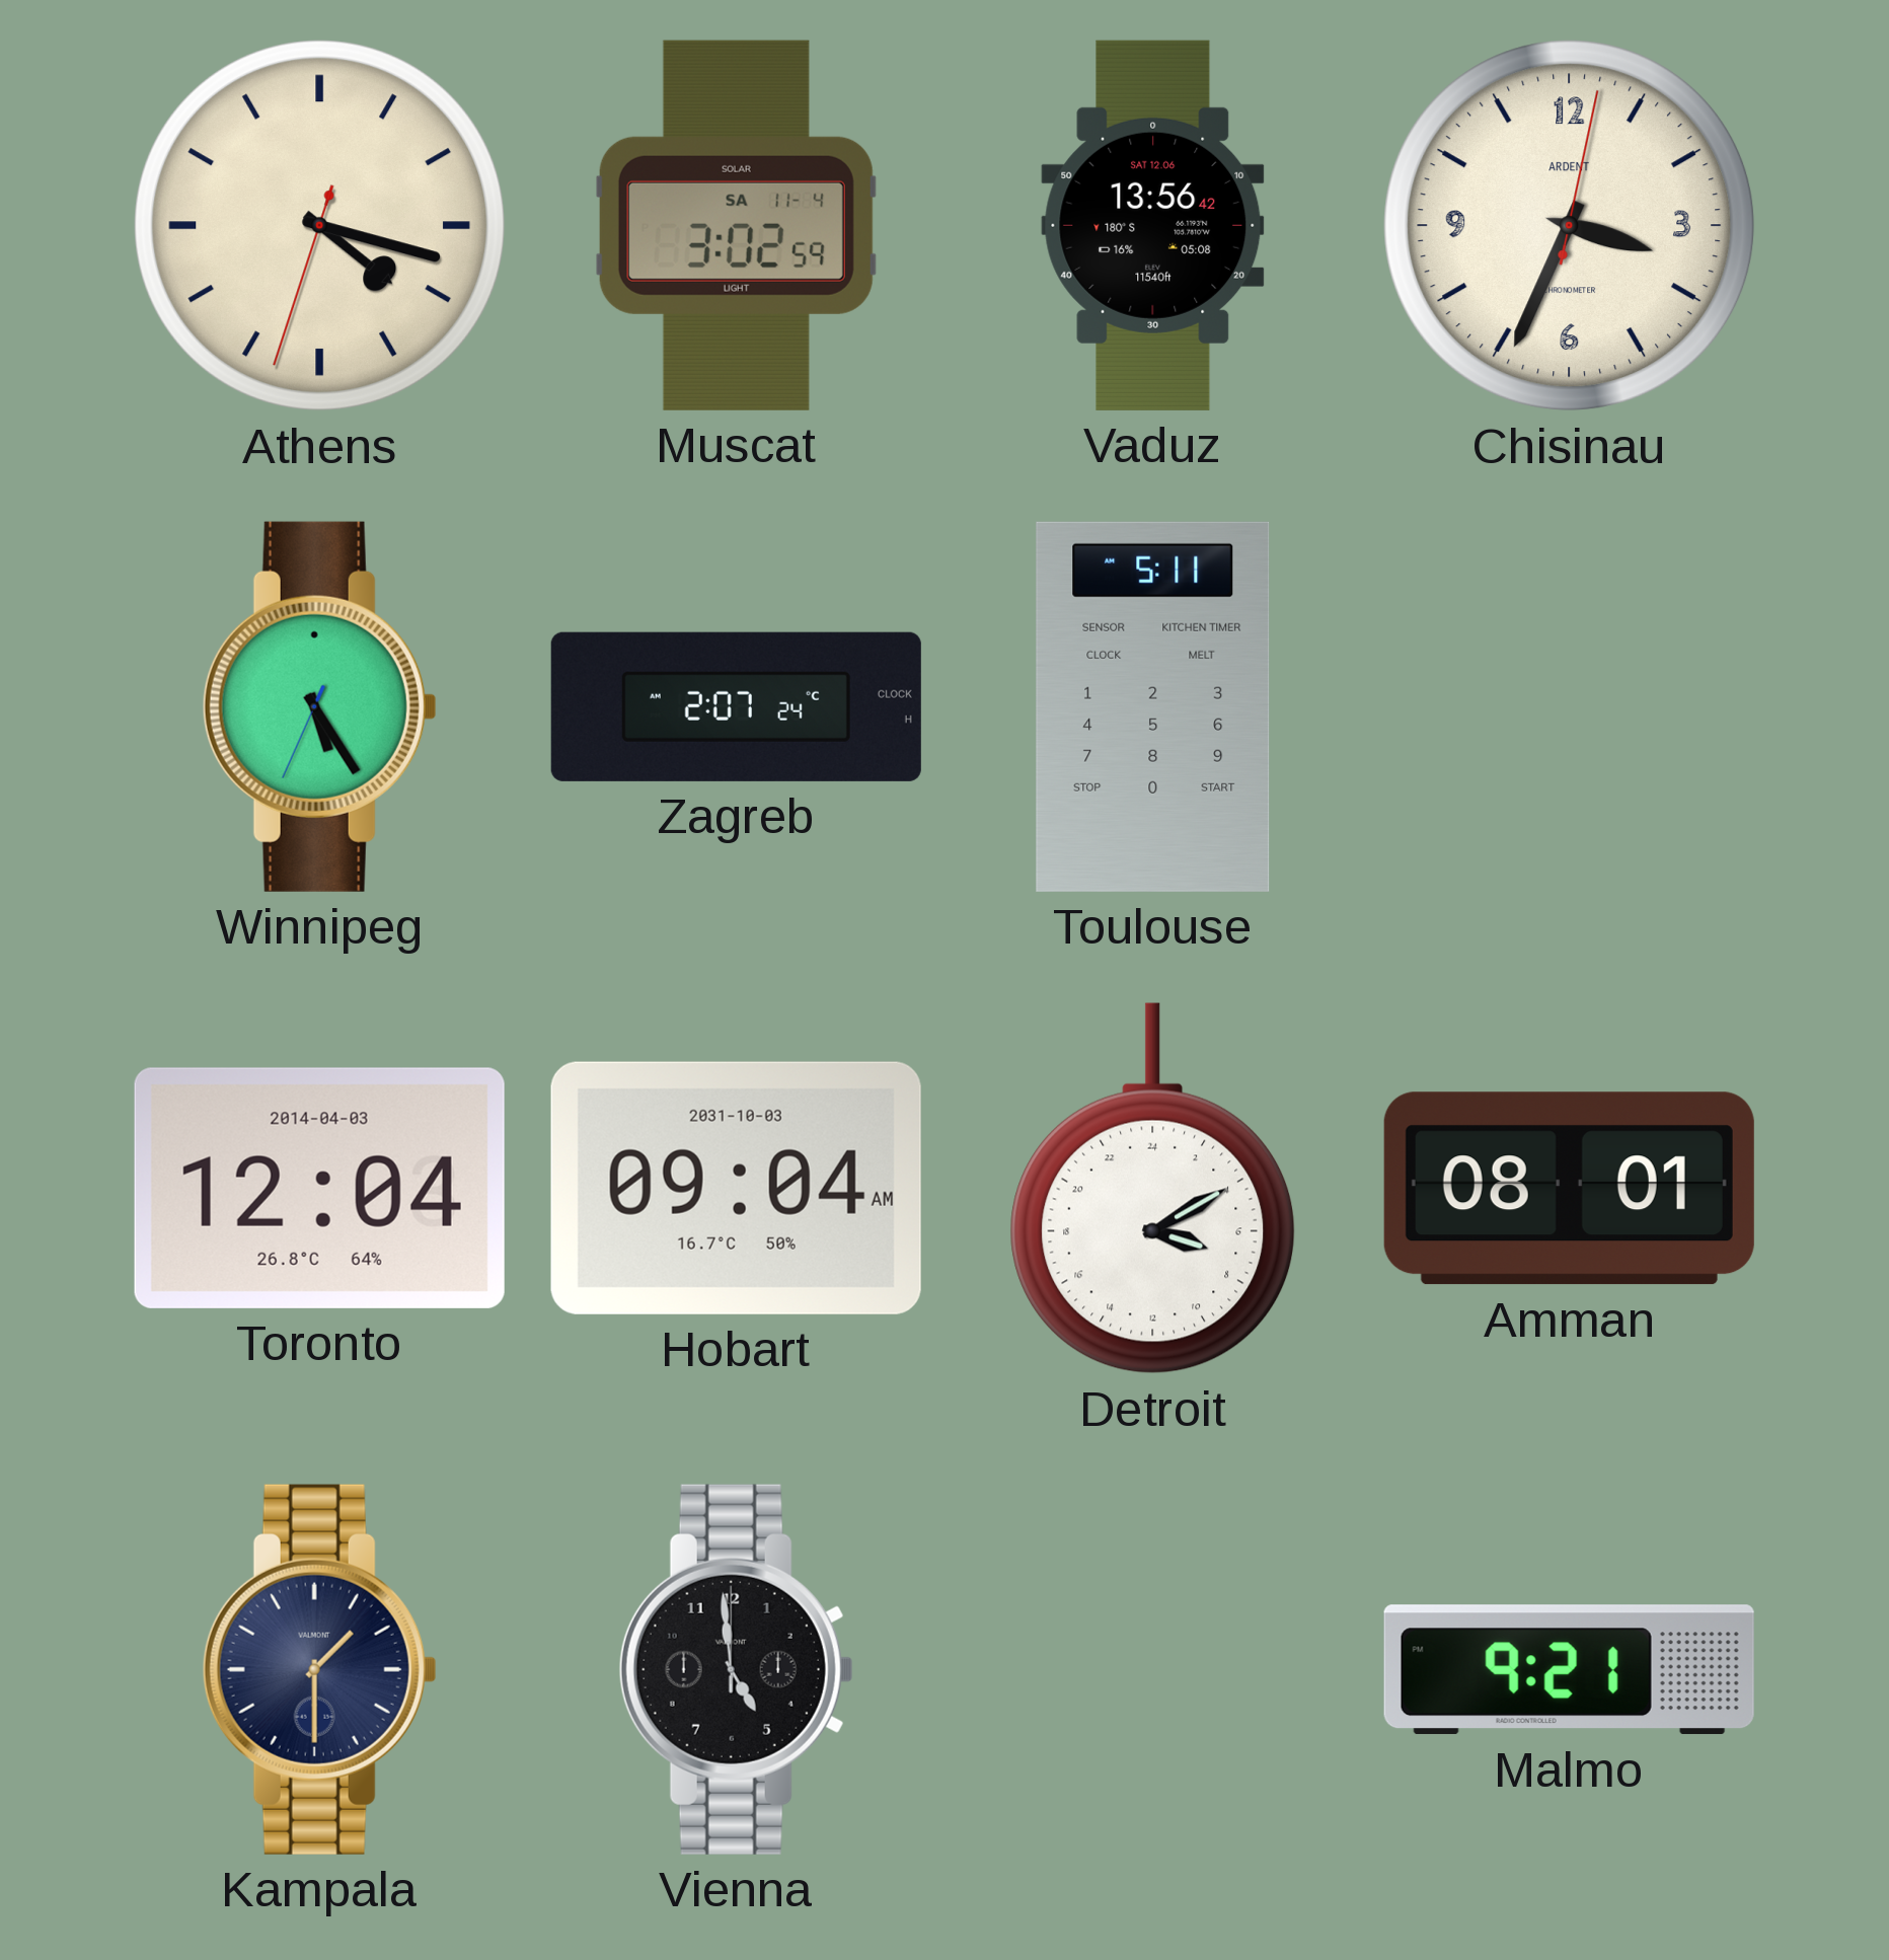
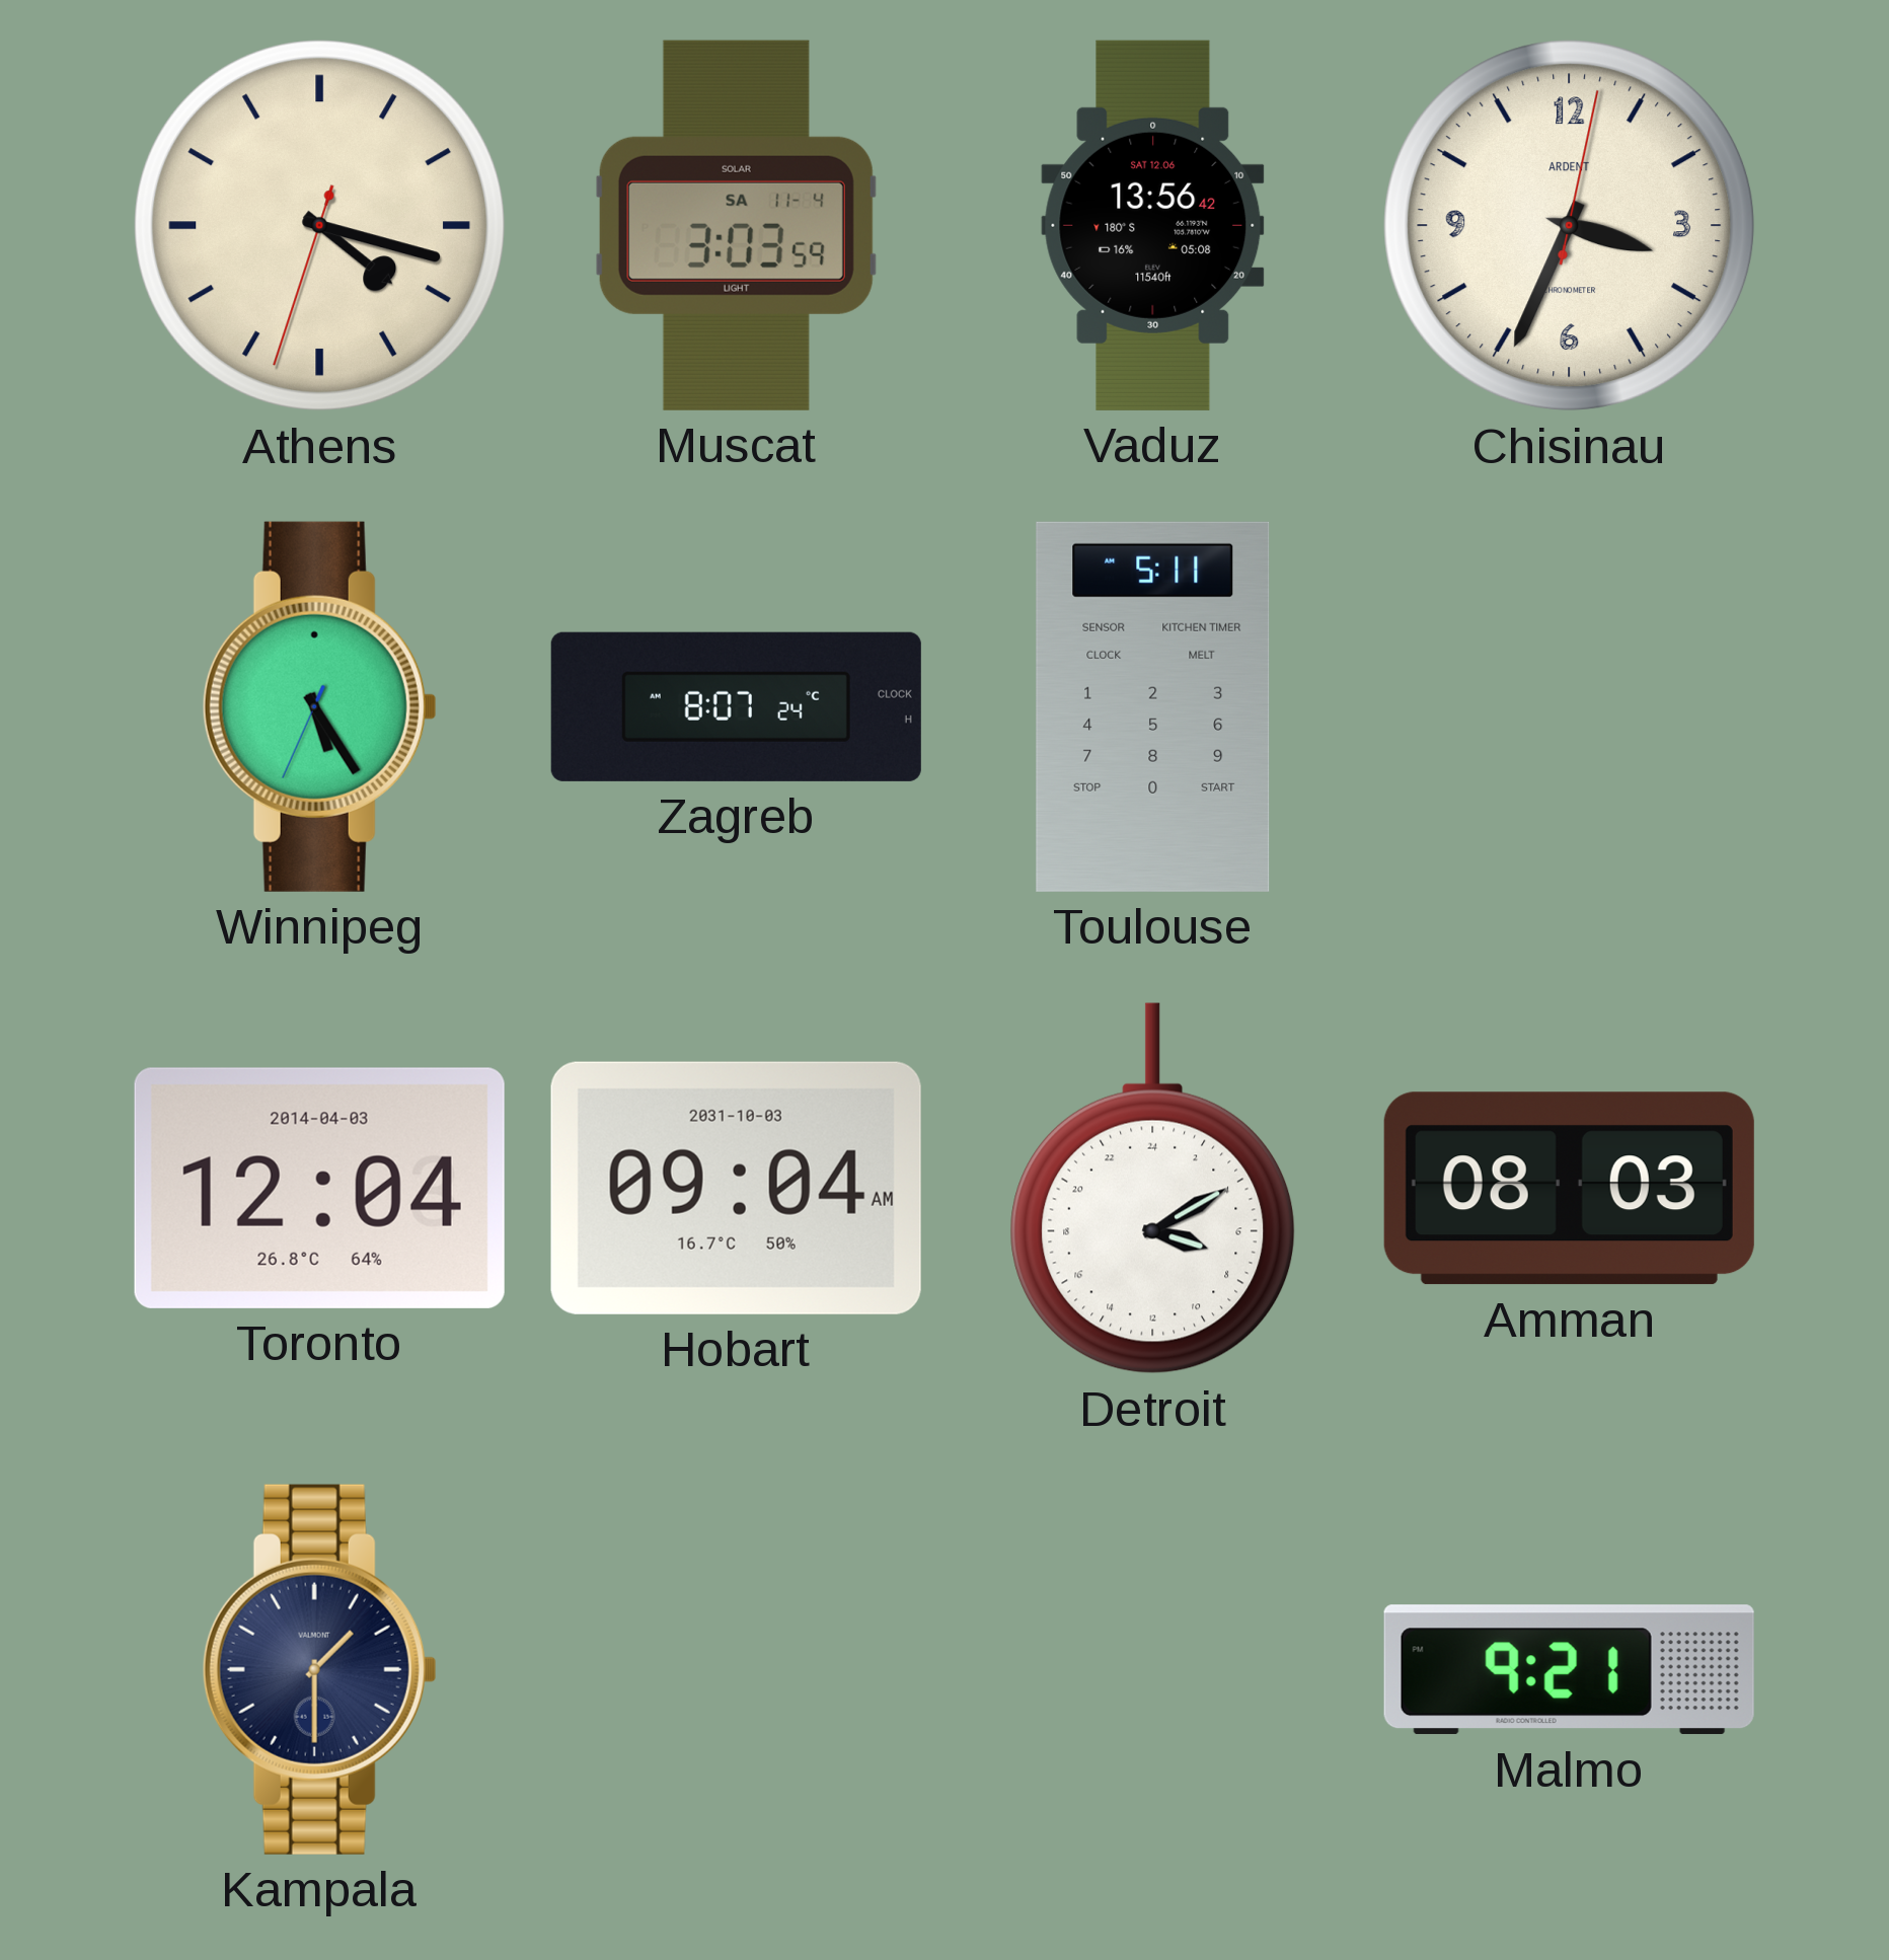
Muscat: 3:02 -> 3:03
Zagreb: 2:07 -> 8:07
Amman: 08:01 -> 08:03
Vienna: 4:59 -> none
